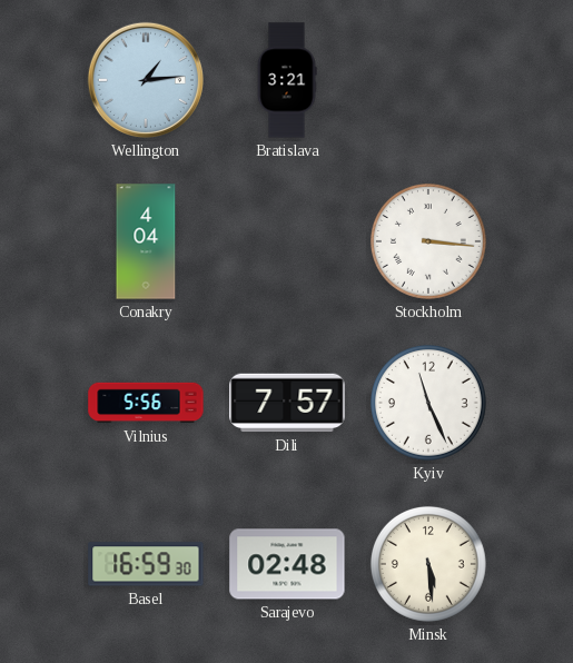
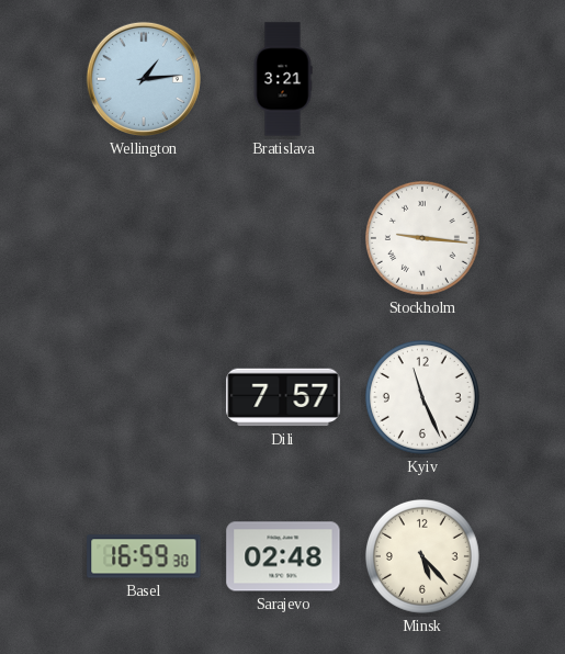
Conakry: 4:04 -> none
Stockholm: 3:16 -> 9:16
Vilnius: 5:56 -> none
Minsk: 5:29 -> 5:23
